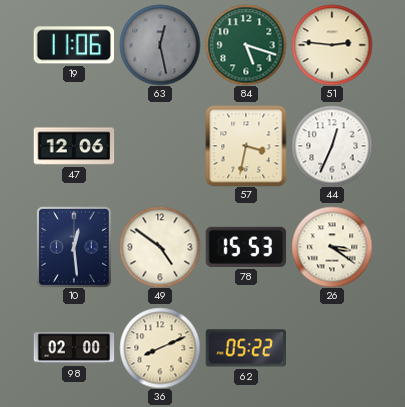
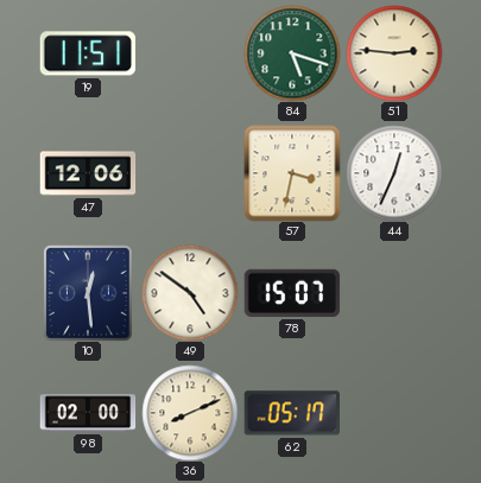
19: 11:06 -> 11:51
63: 12:28 -> none
78: 15:53 -> 15:07
26: 3:21 -> none
62: 05:22 -> 05:17
